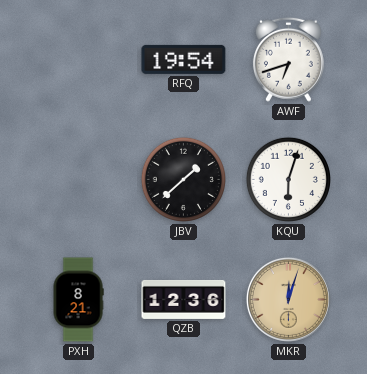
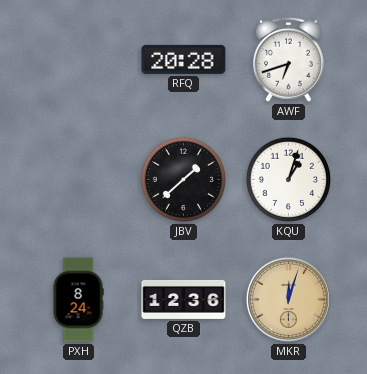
RFQ: 19:54 -> 20:28
KQU: 6:03 -> 1:03
PXH: 8:21 -> 8:24
